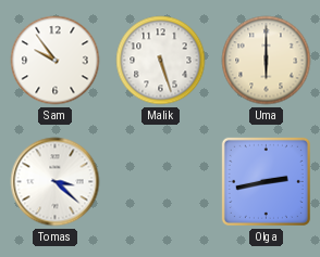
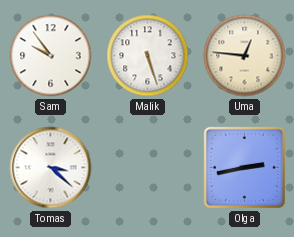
Uma: 6:00 -> 12:46
